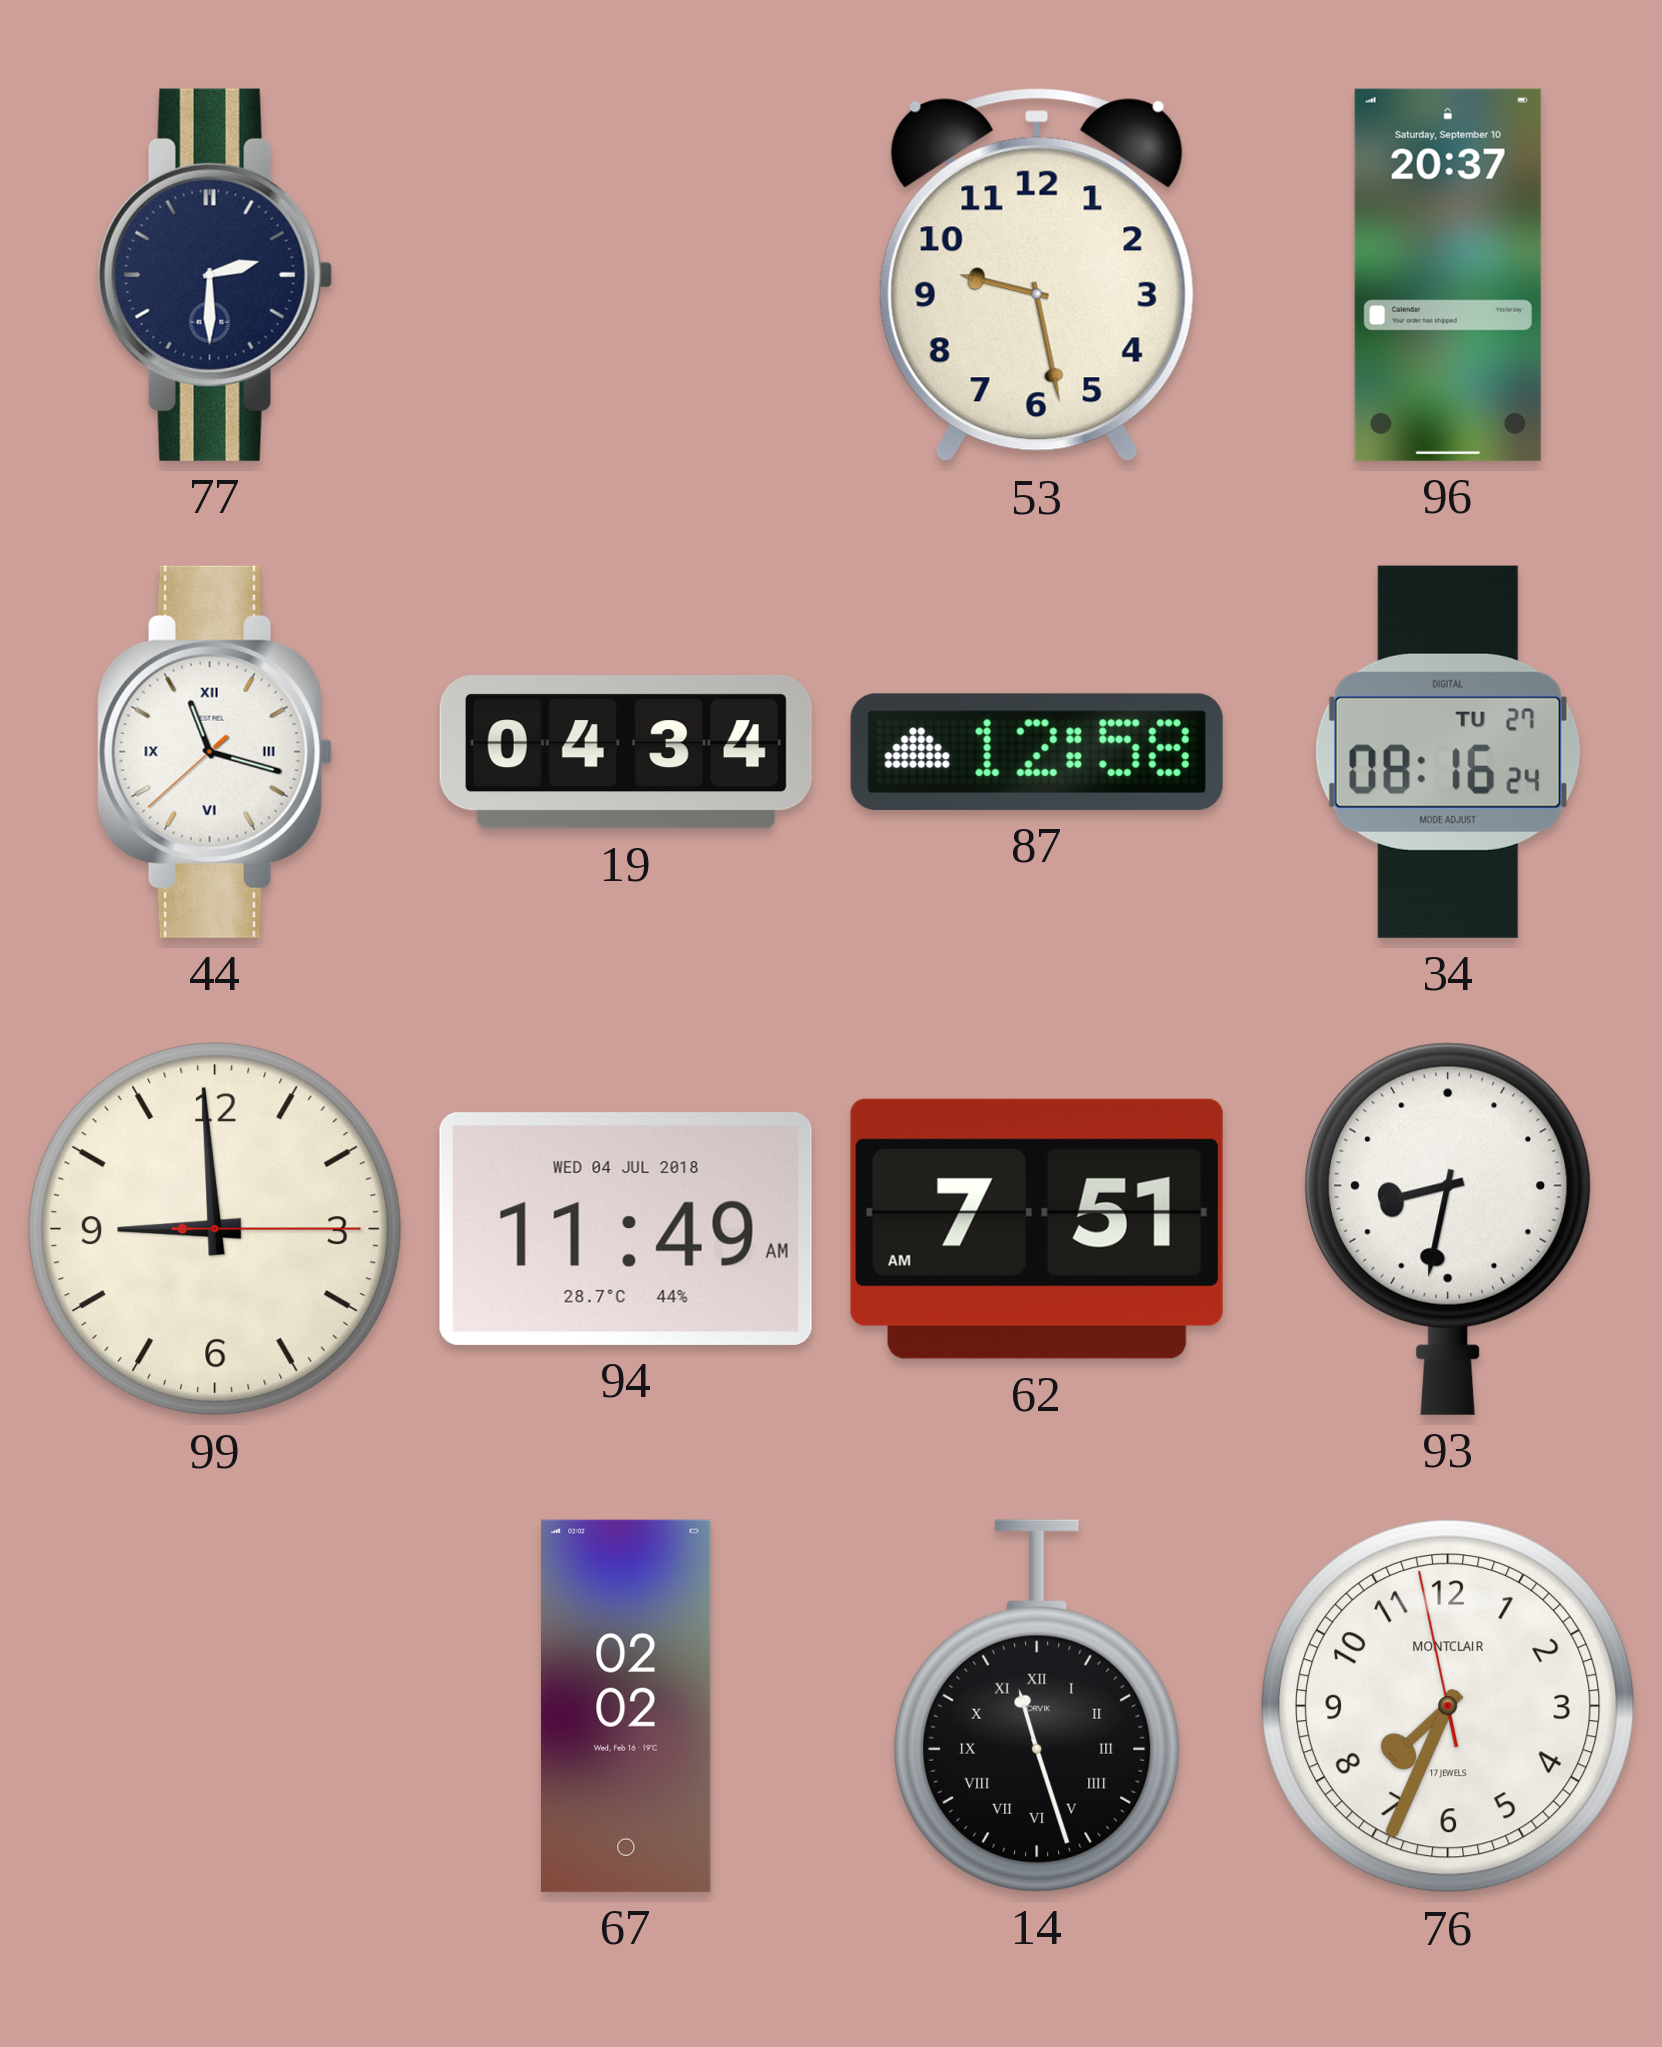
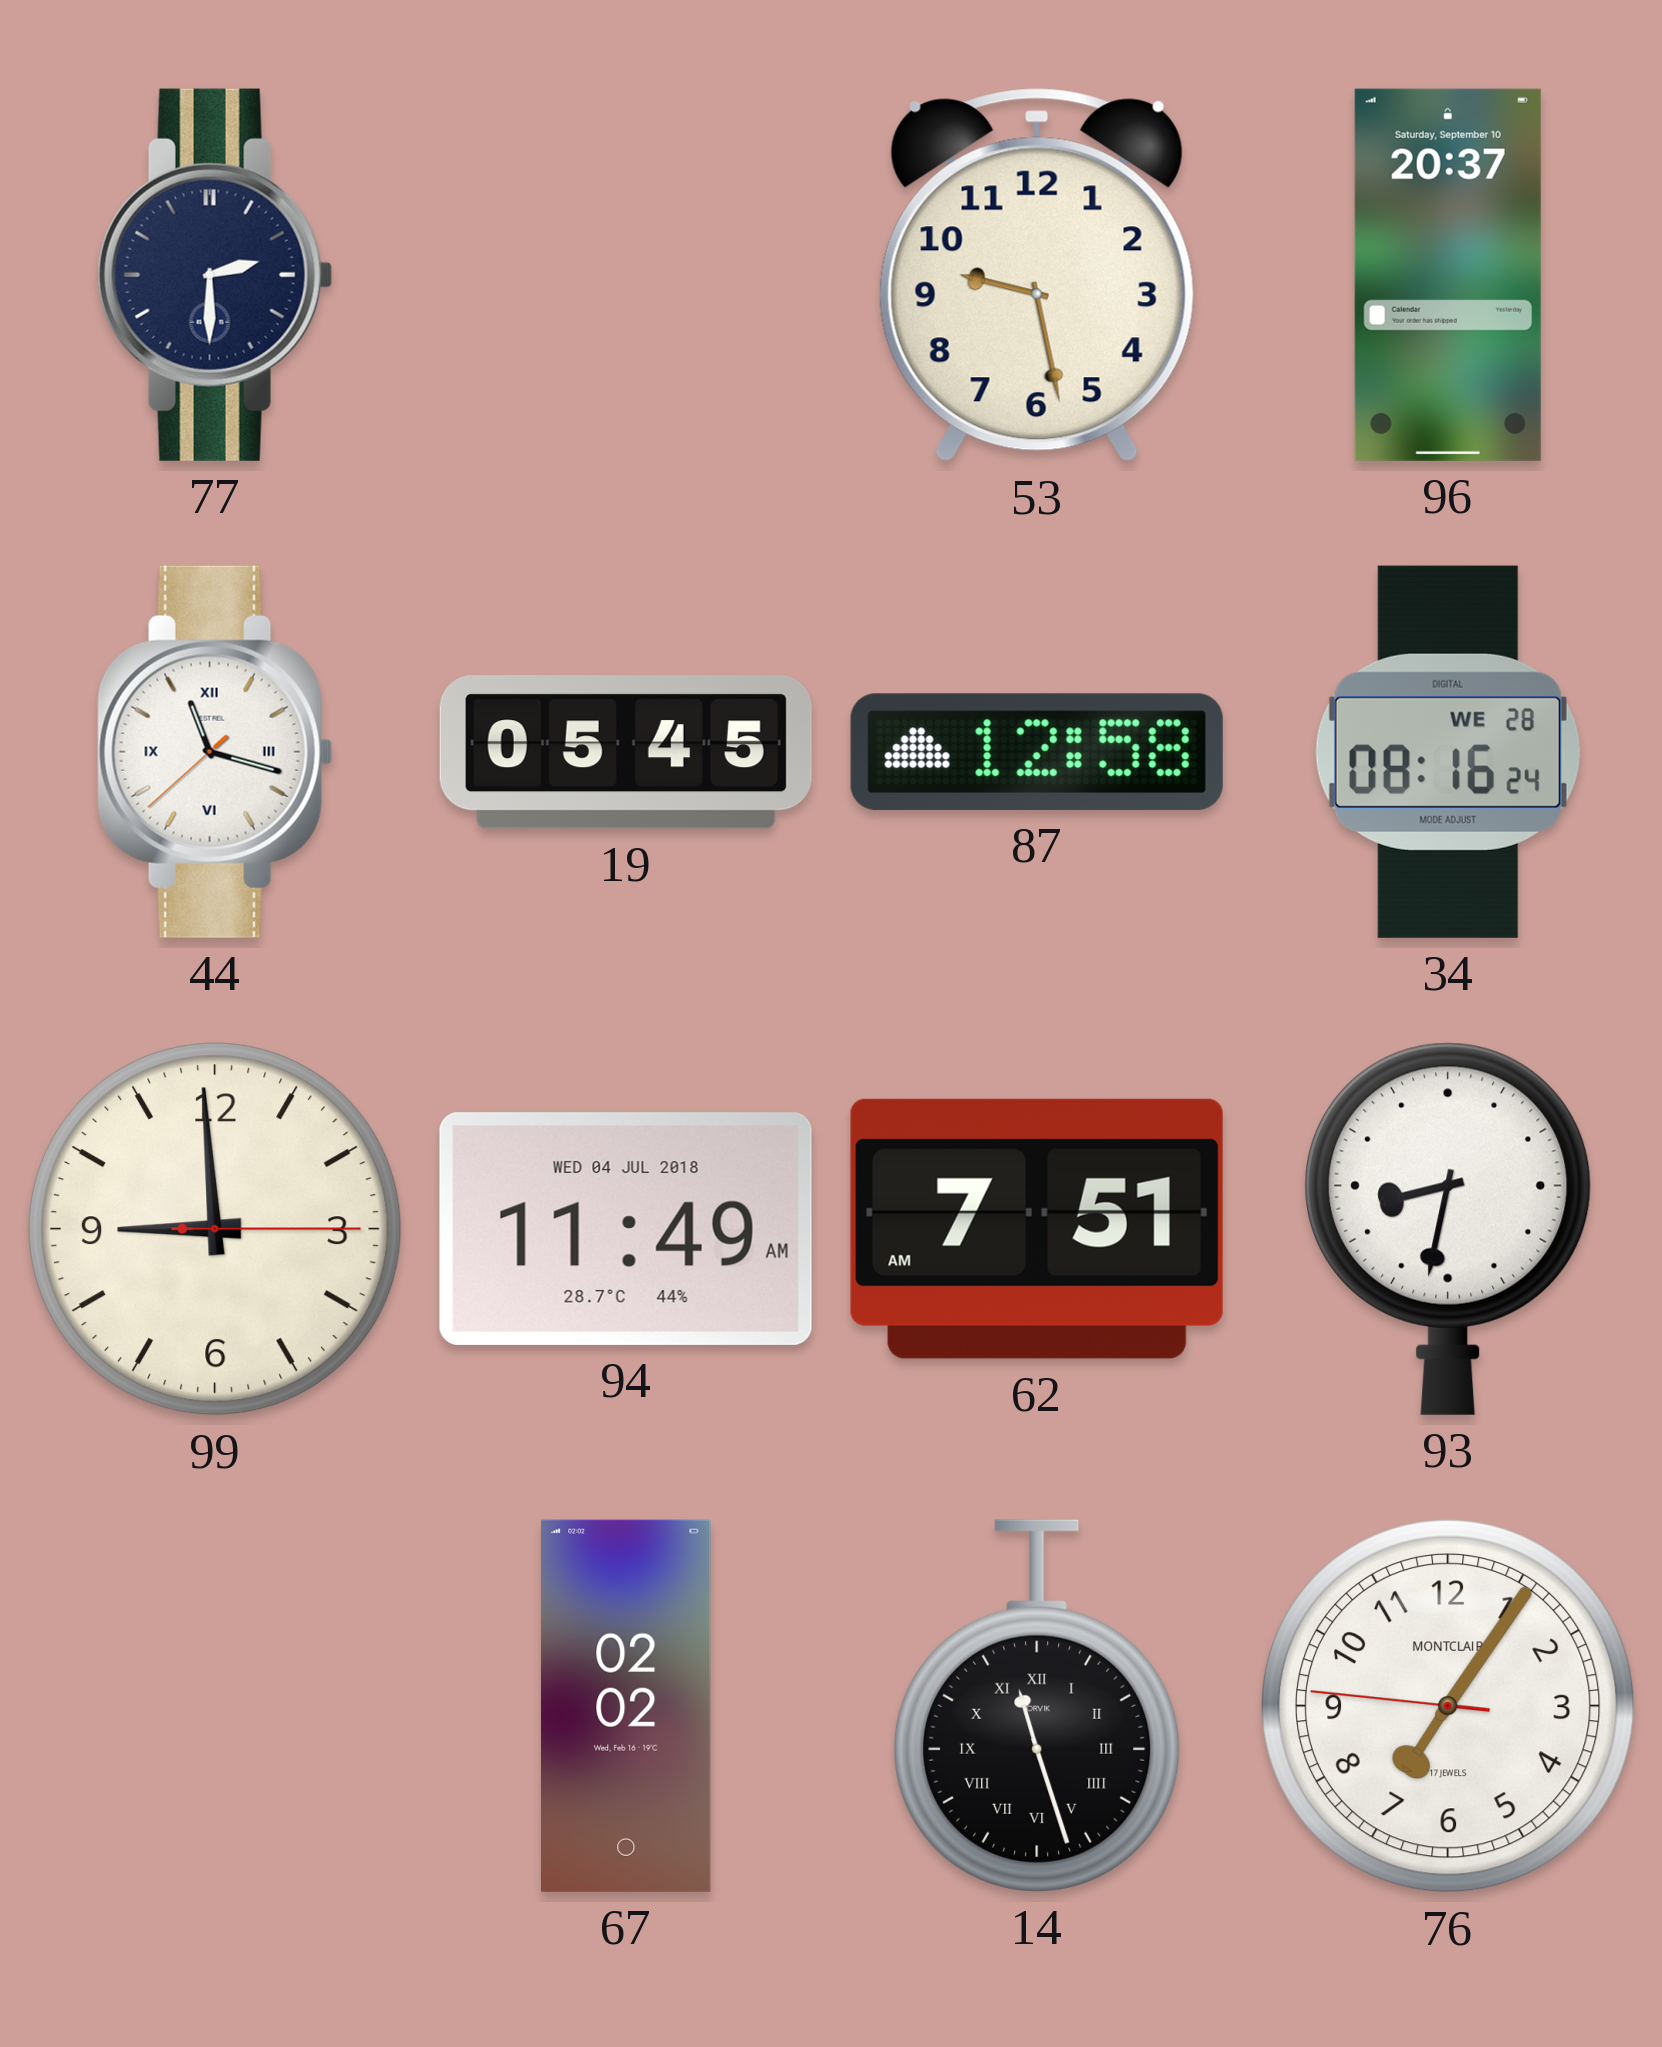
19: 04:34 -> 05:45
34 date: TU 27 -> WE 28
76: 7:33 -> 7:05
